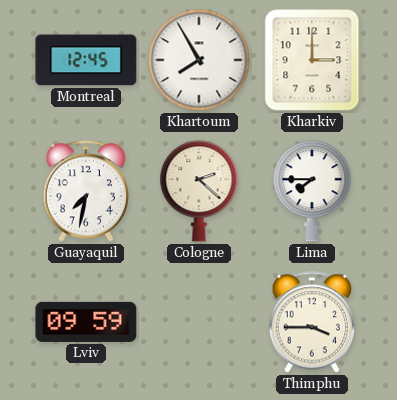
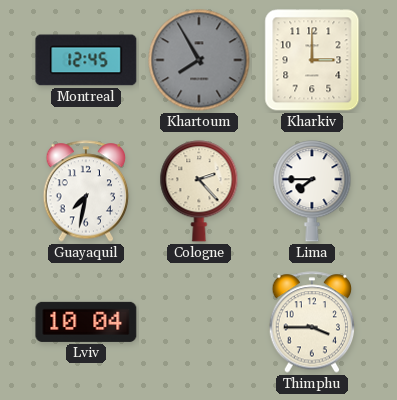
Khartoum dial: white -> grey
Cologne: 2:22 -> 2:23
Lviv: 09:59 -> 10:04
